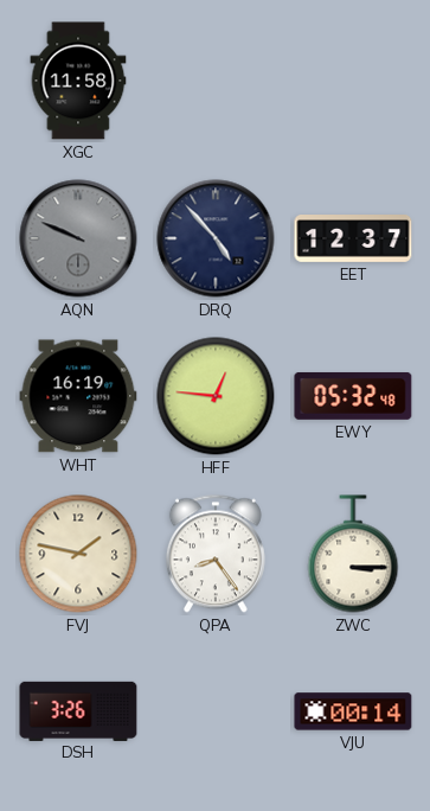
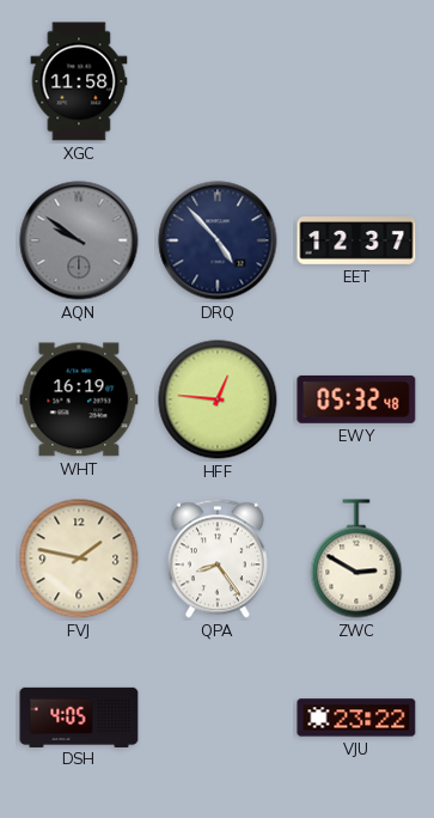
AQN: 9:49 -> 9:51
ZWC: 3:15 -> 2:50
DSH: 3:26 -> 4:05
VJU: 00:14 -> 23:22
